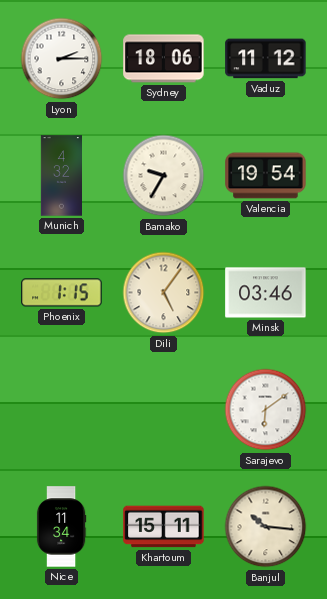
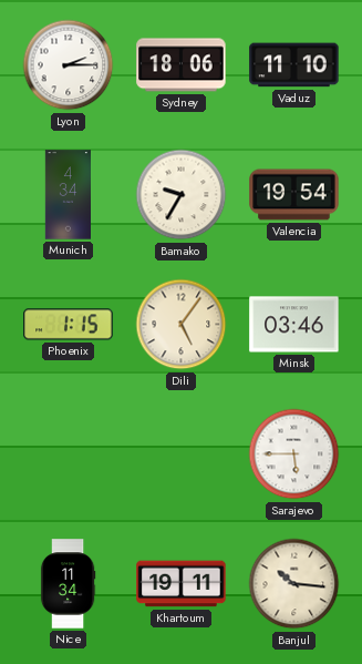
Vaduz: 11:12 -> 11:10
Munich: 4:32 -> 4:34
Sarajevo: 6:09 -> 5:45
Khartoum: 15:11 -> 19:11
